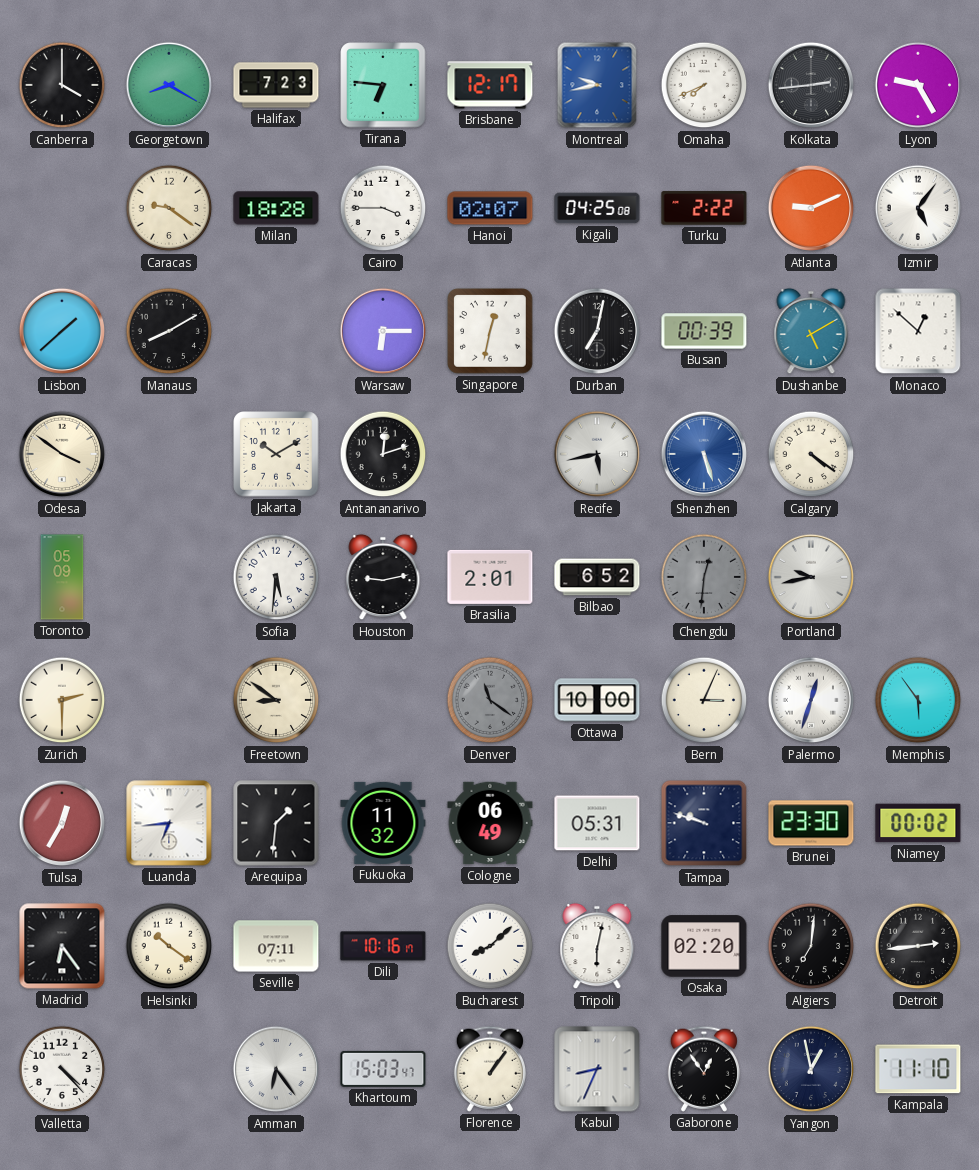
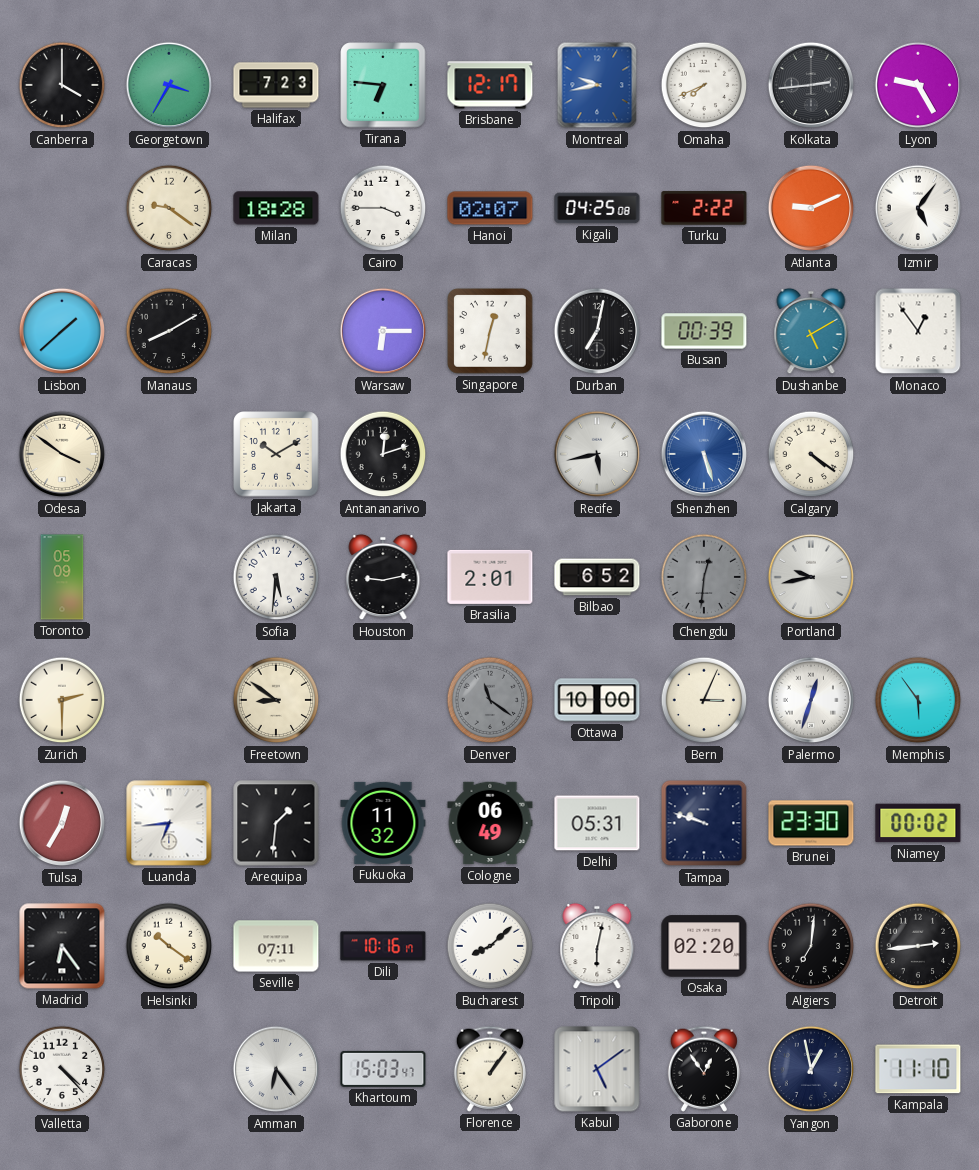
Georgetown: 8:20 -> 3:35
Monaco: 12:52 -> 12:54
Kabul: 8:34 -> 5:09
